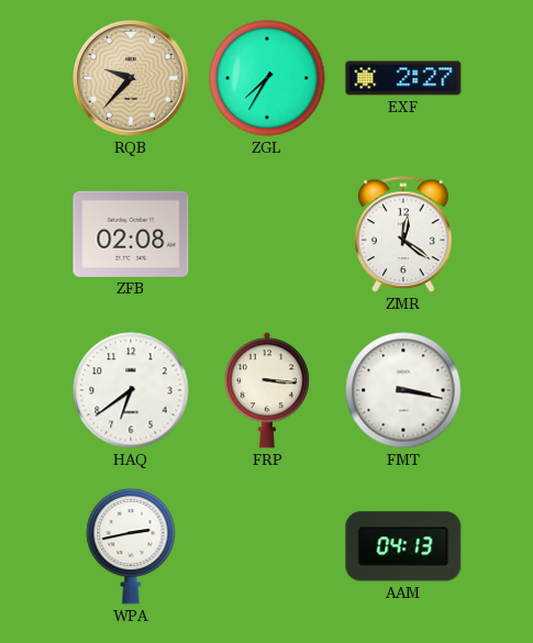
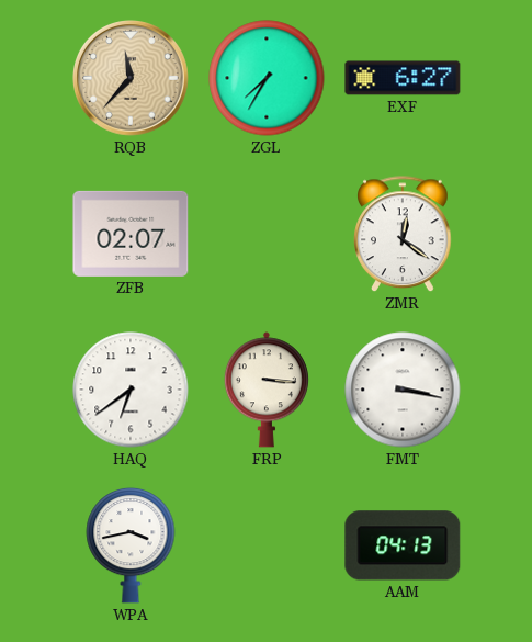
RQB: 9:37 -> 11:37
EXF: 2:27 -> 6:27
ZFB: 02:08 -> 02:07
WPA: 2:43 -> 3:43
